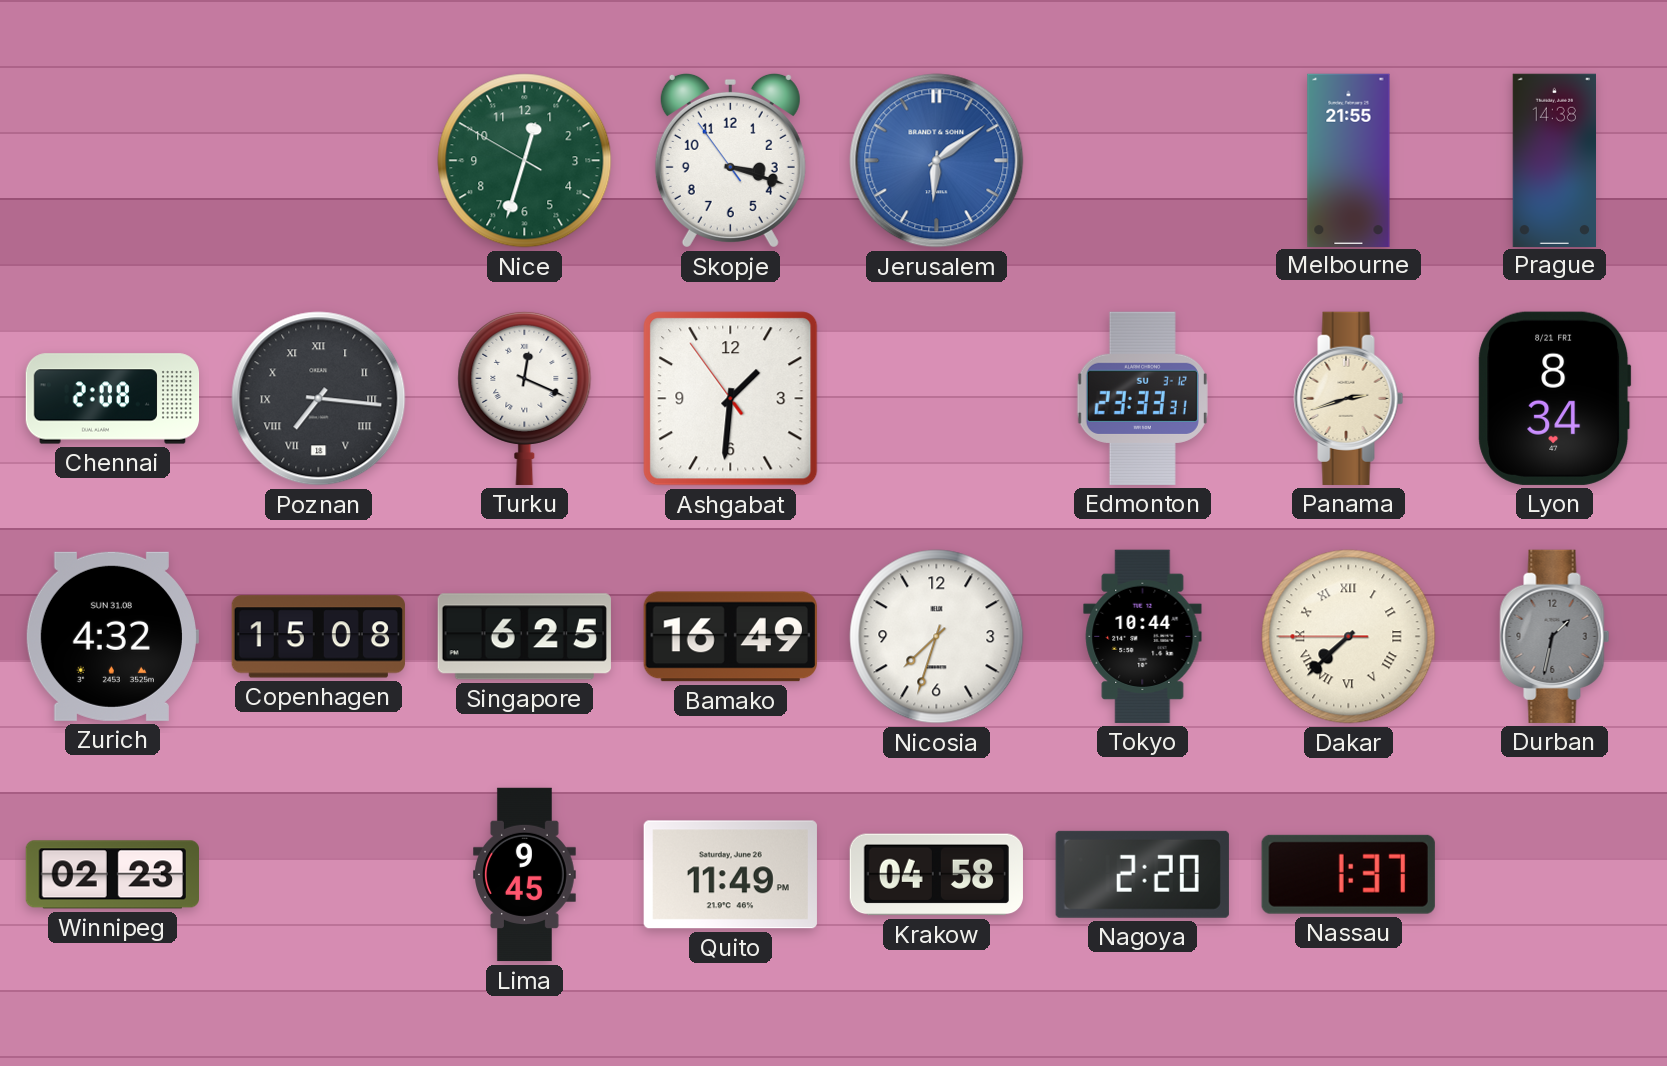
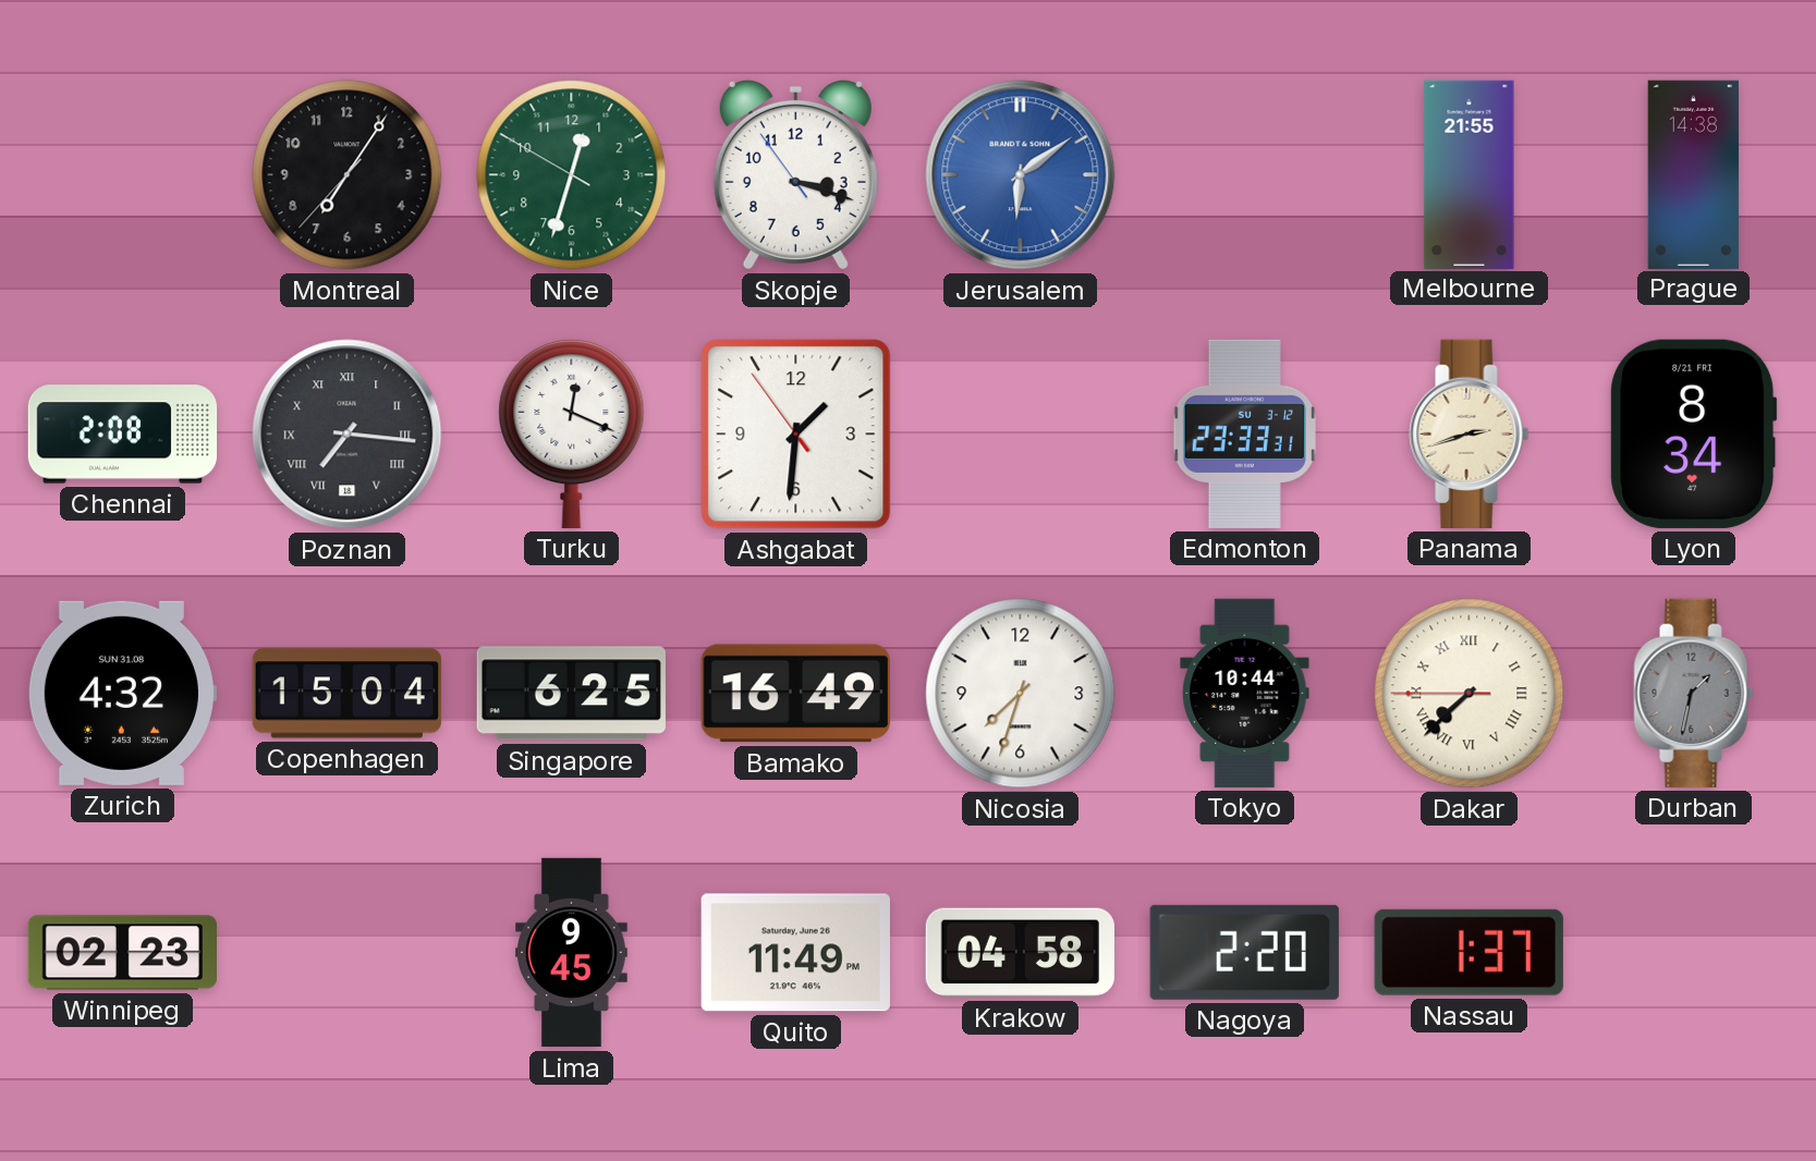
Montreal: none -> 7:05
Copenhagen: 15:08 -> 15:04
